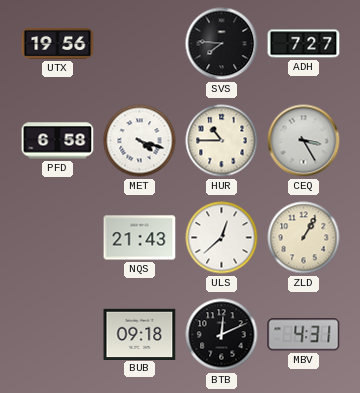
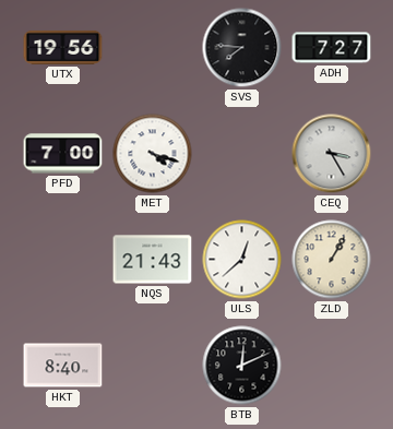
PFD: 6:58 -> 7:00
HUR: 10:45 -> none
HKT: none -> 8:40
BUB: 09:18 -> none
MBV: 4:31 -> none
